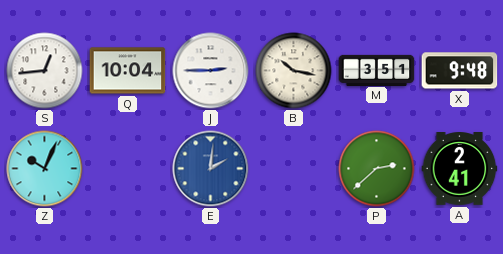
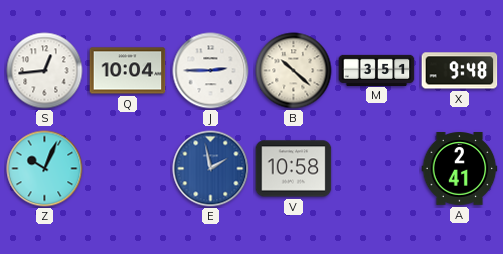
B: 10:17 -> 10:22
E: 2:01 -> 1:58
V: none -> 10:58
P: 2:38 -> none
